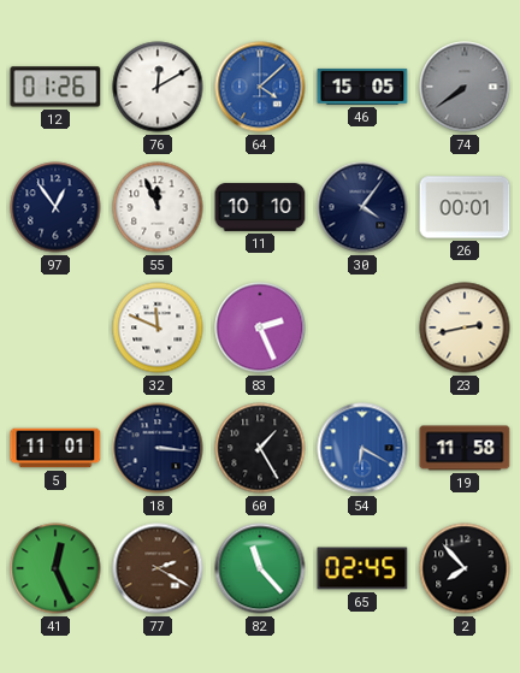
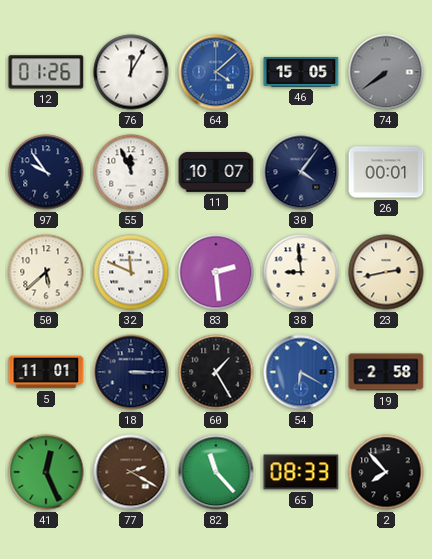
76: 12:10 -> 12:05
97: 12:54 -> 9:54
11: 10:10 -> 10:07
50: none -> 5:38
83: 2:26 -> 2:29
38: none -> 8:59
18: 3:16 -> 3:15
19: 11:58 -> 2:58
65: 02:45 -> 08:33
